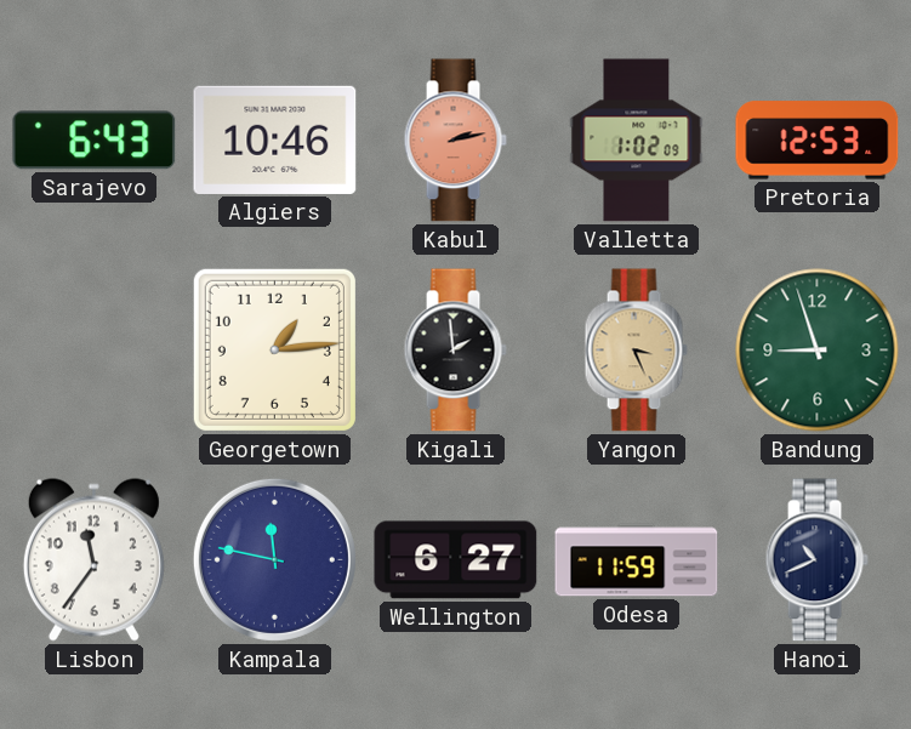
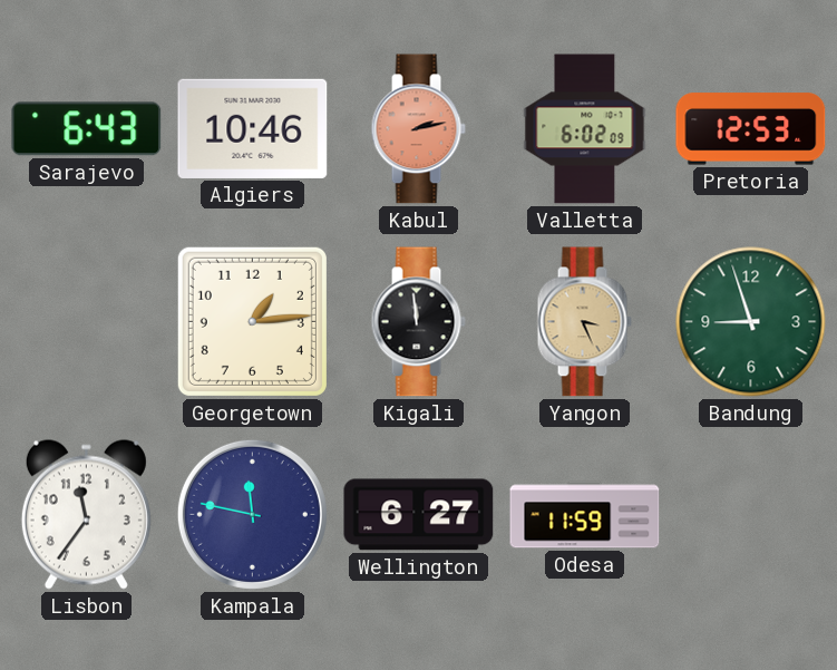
Valletta: 1:02 -> 6:02
Kigali: 1:59 -> 11:59
Hanoi: 10:41 -> none
